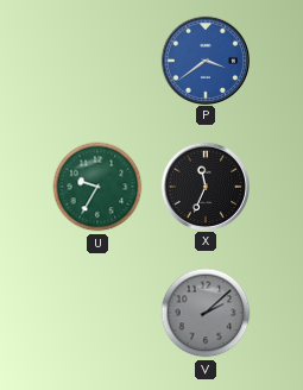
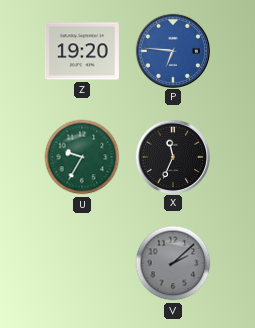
Z: none -> 19:20
P: 3:39 -> 6:46
